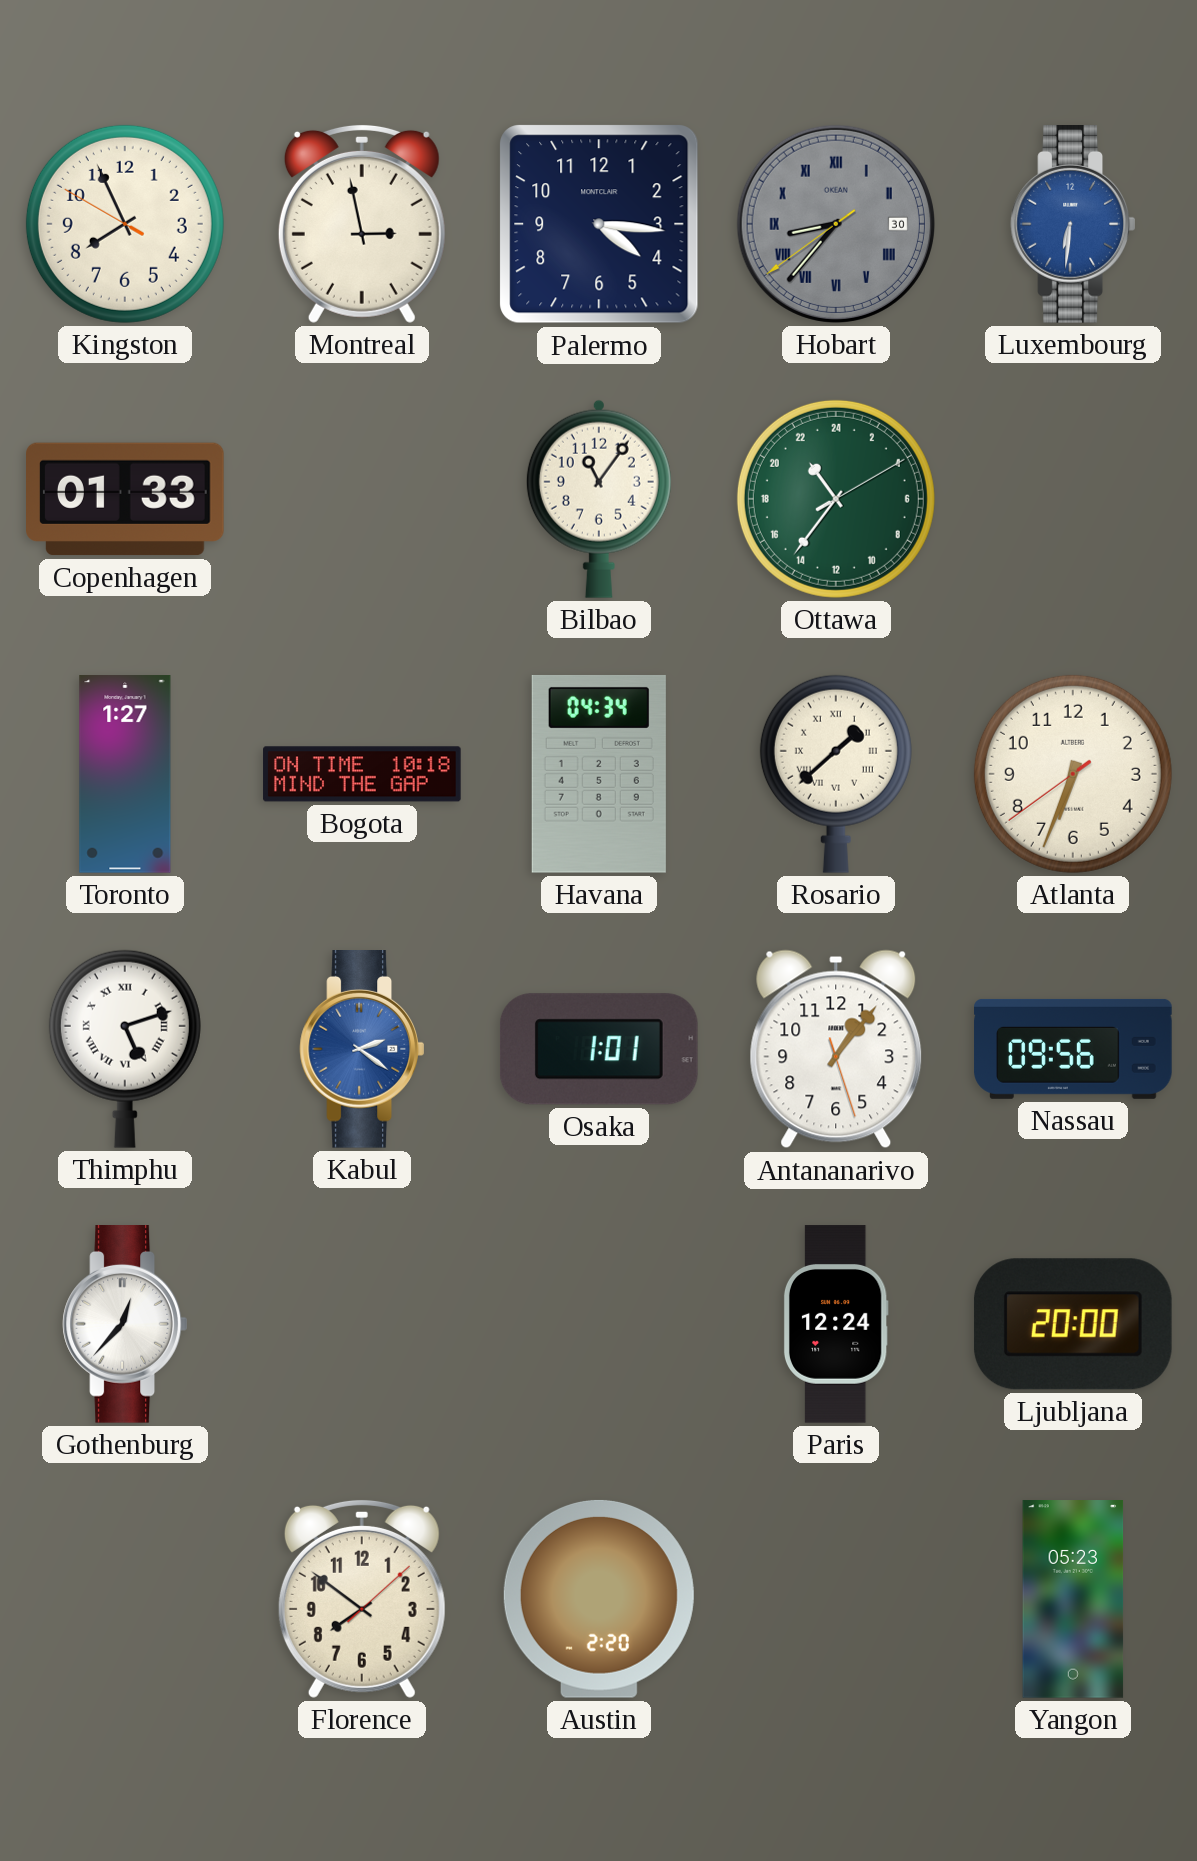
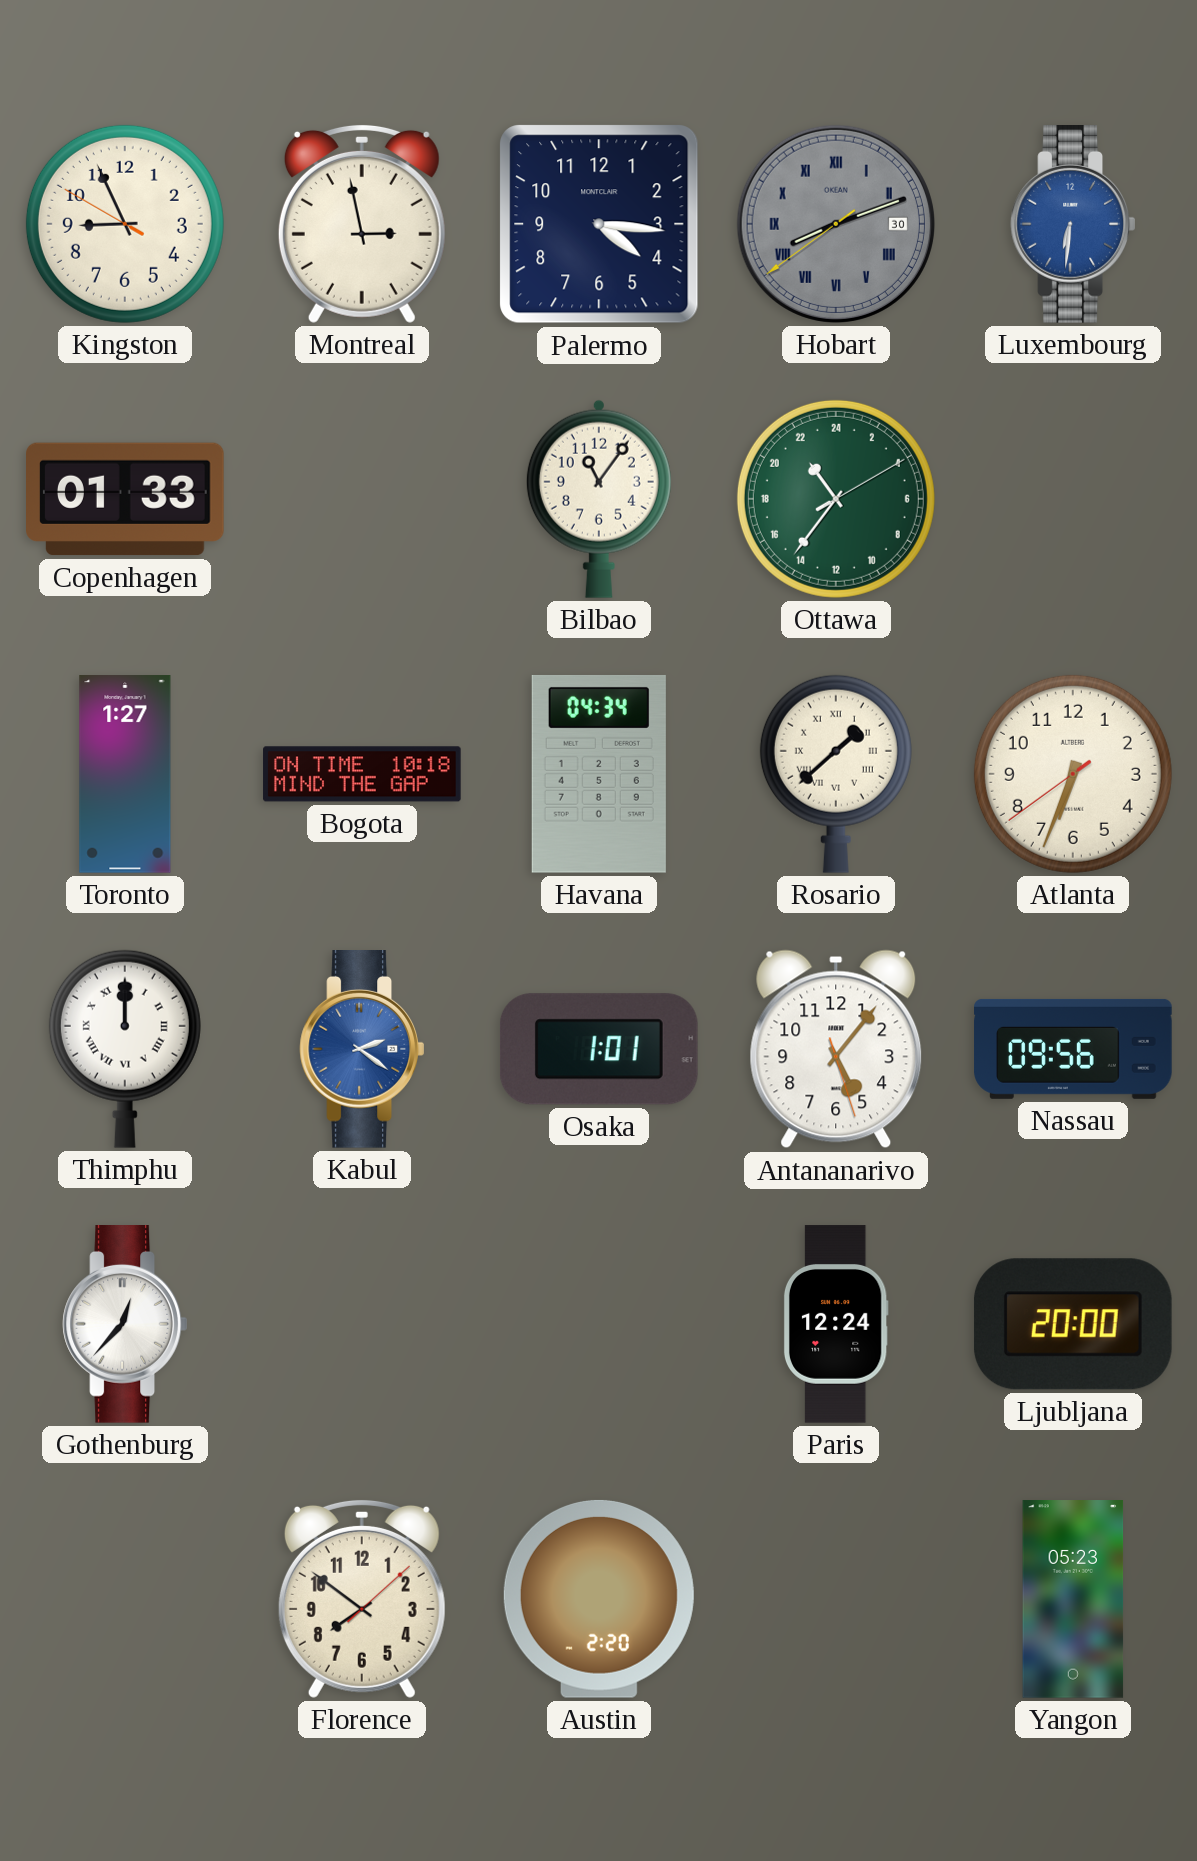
Kingston: 7:55 -> 8:55
Hobart: 8:36 -> 8:11
Thimphu: 5:12 -> 12:00
Antananarivo: 1:06 -> 5:06
